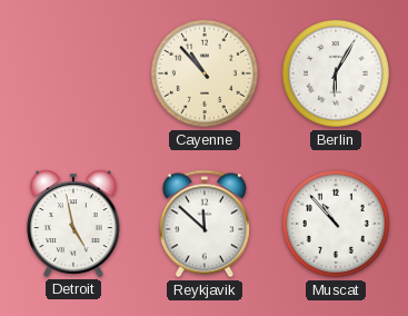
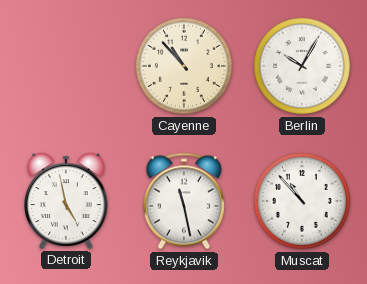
Berlin: 6:05 -> 10:05
Reykjavik: 11:52 -> 11:28
